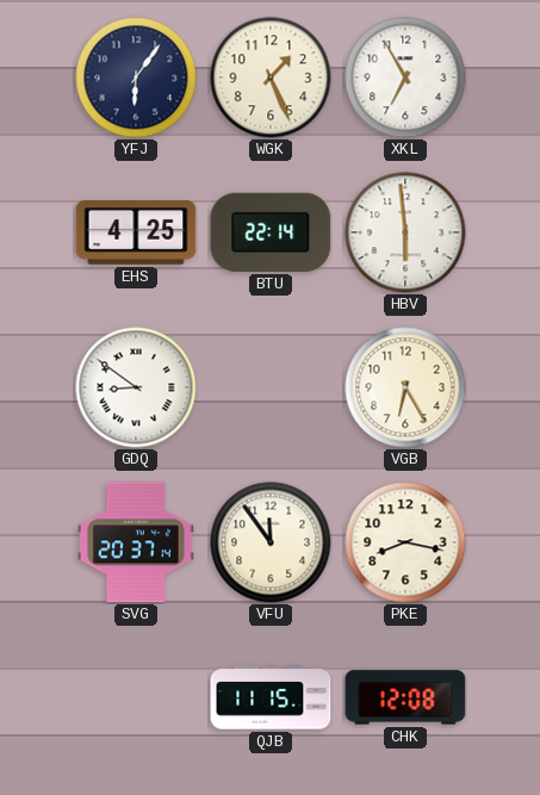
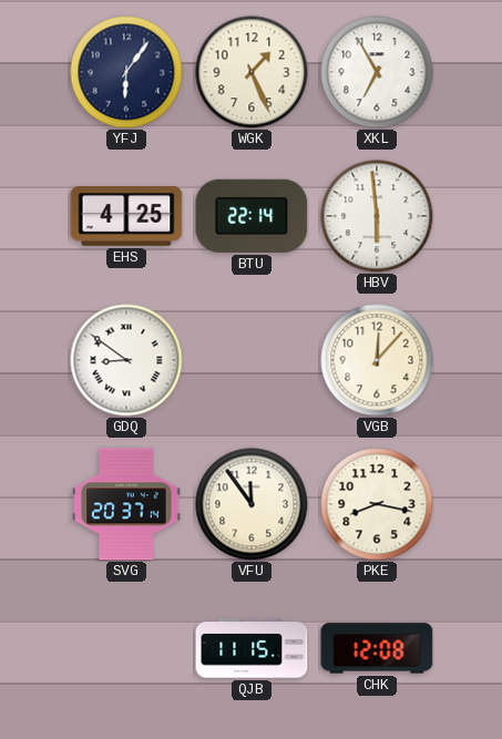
VGB: 6:25 -> 12:07
